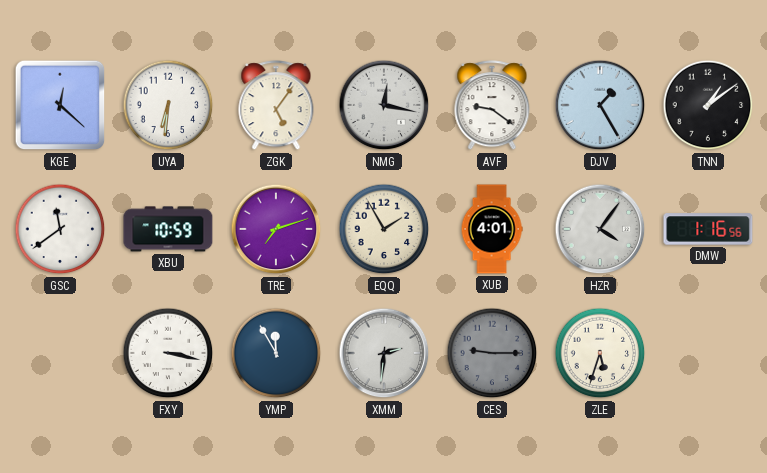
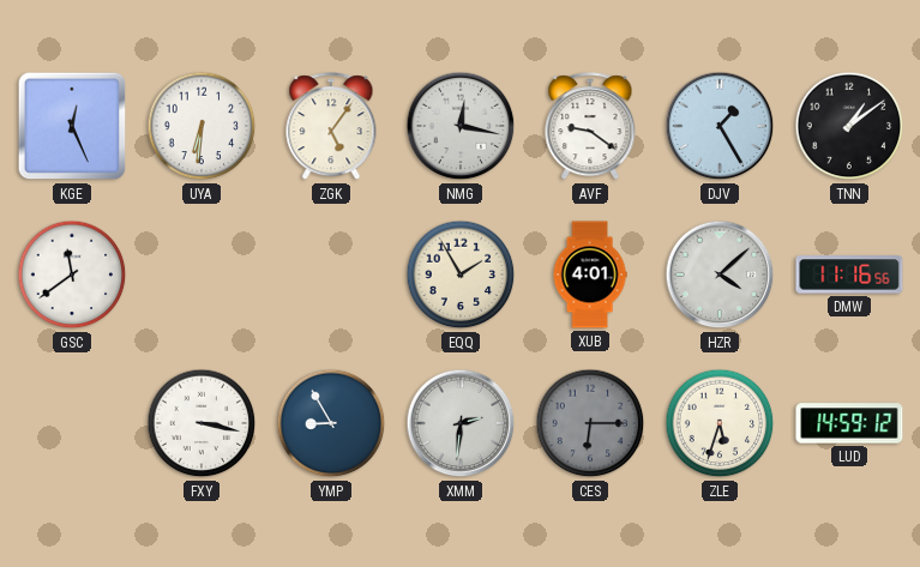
KGE: 12:22 -> 12:26
XBU: 10:59 -> none
TRE: 7:12 -> none
HZR: 4:06 -> 4:08
DMW: 1:16 -> 11:16
YMP: 11:55 -> 8:55
CES: 9:15 -> 6:15
LUD: none -> 14:59
